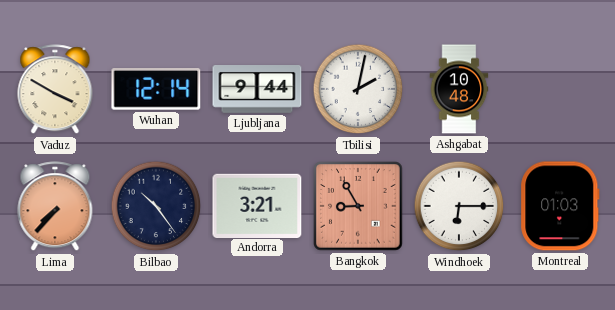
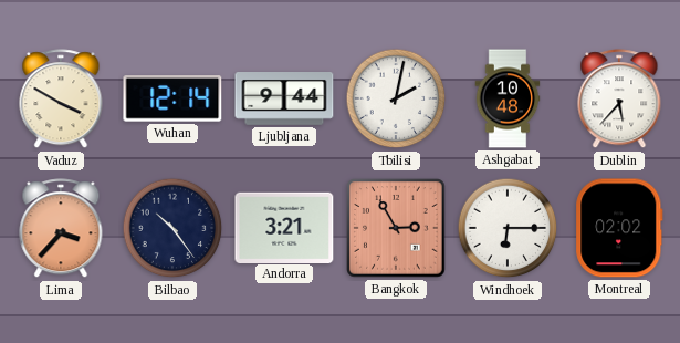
Dublin: none -> 5:37
Lima: 7:37 -> 3:37
Bangkok: 8:55 -> 2:55
Montreal: 01:03 -> 02:02
